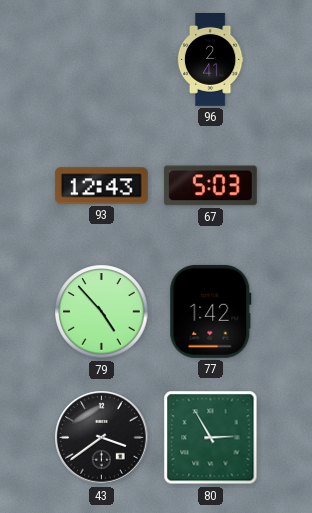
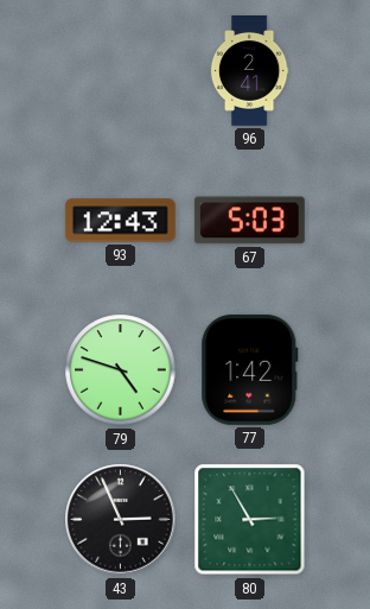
79: 4:53 -> 4:48
43: 3:39 -> 2:56
